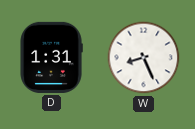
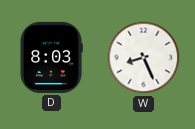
D: 1:31 -> 8:03
